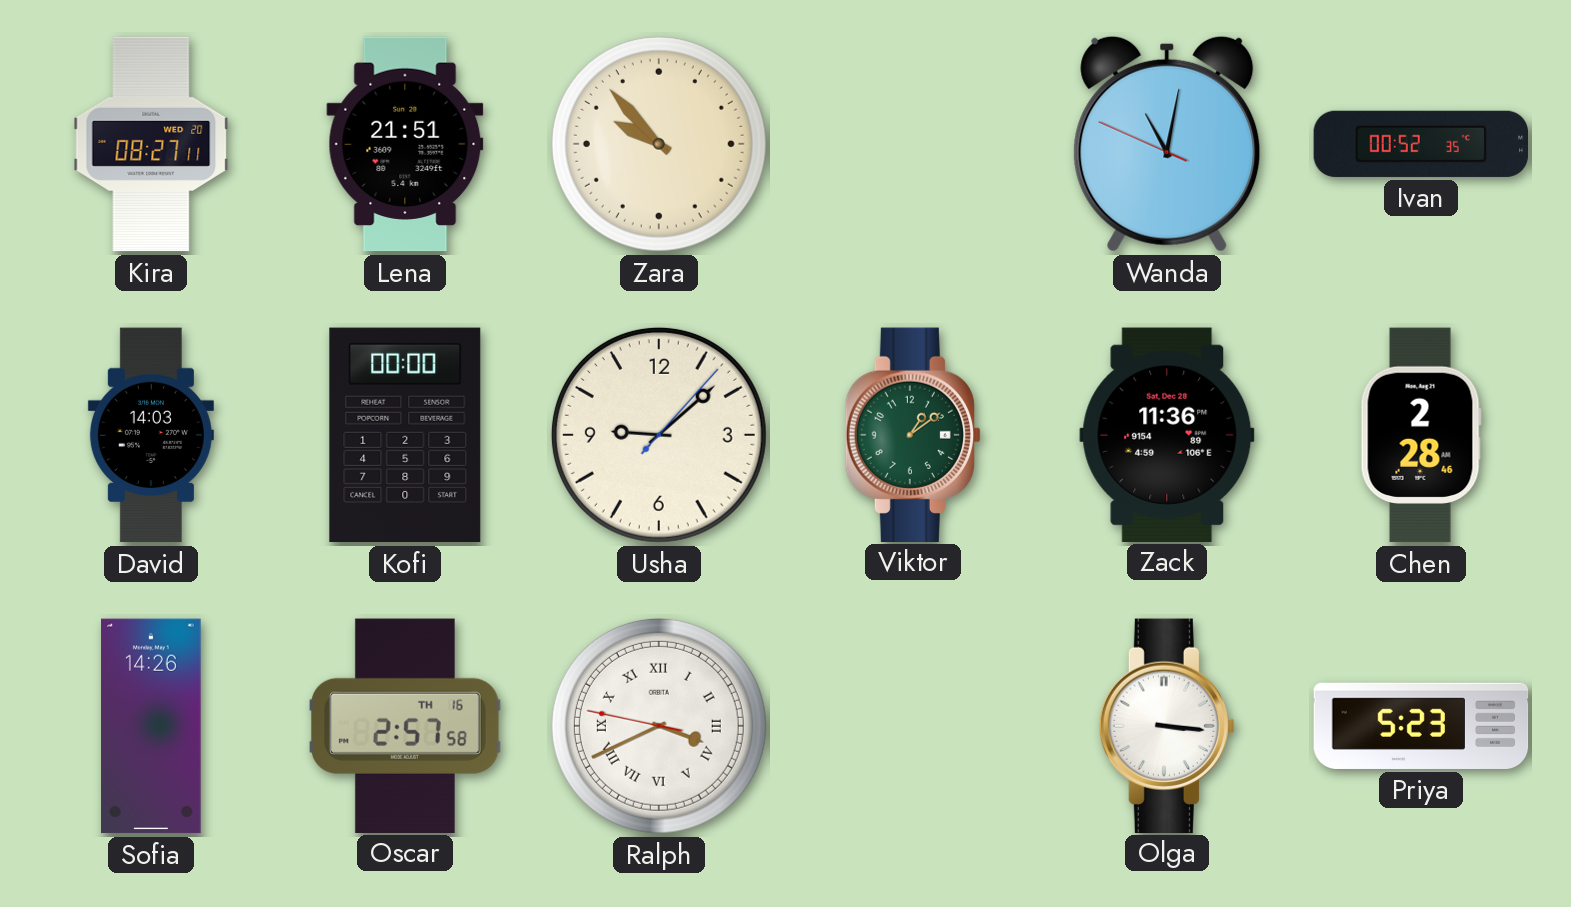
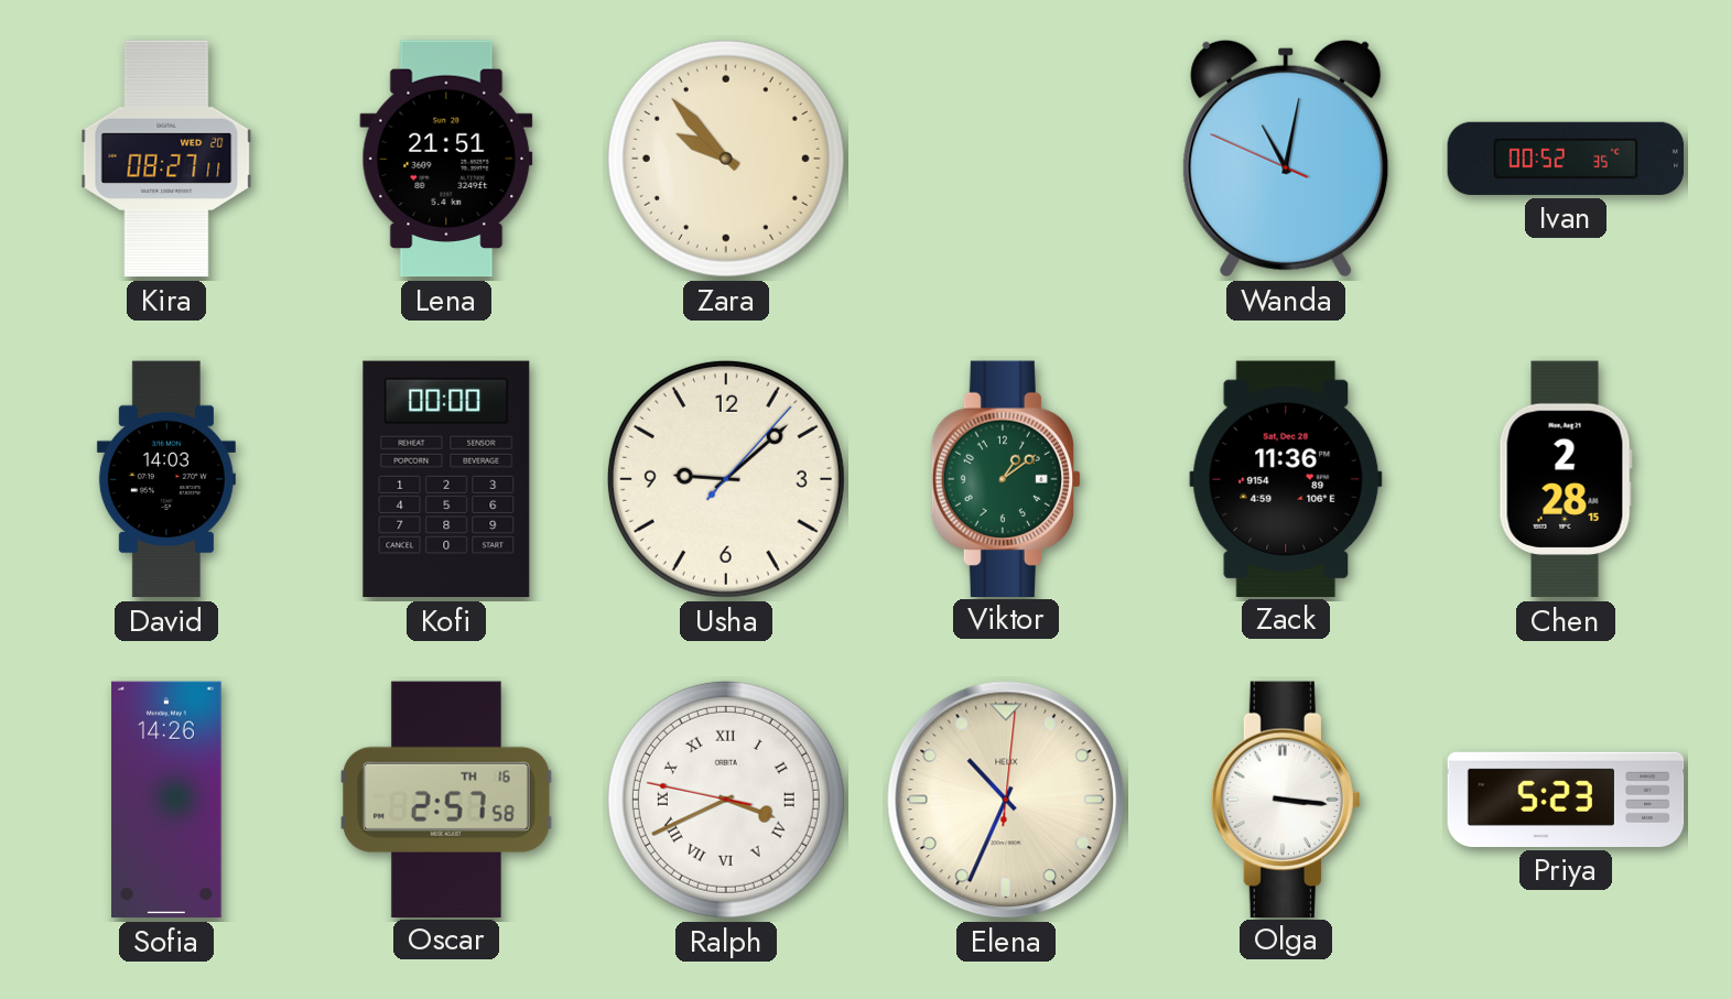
Chen: 2:28:46 -> 2:28:15
Elena: none -> 10:34
